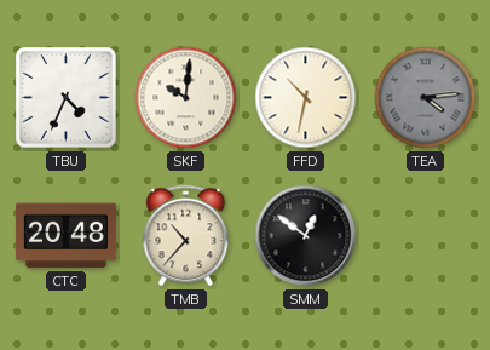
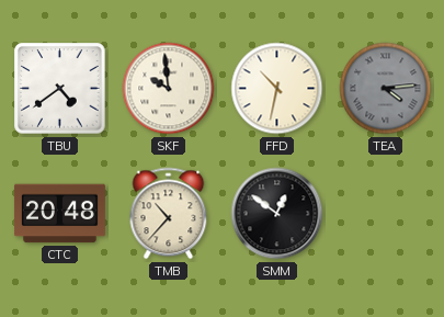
TBU: 4:34 -> 4:39
SKF: 10:01 -> 9:59
